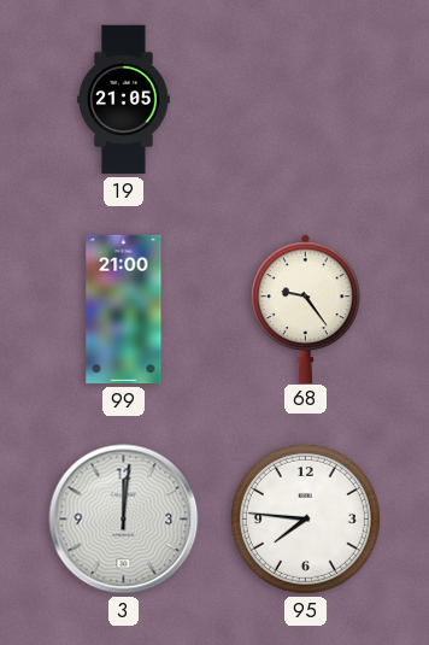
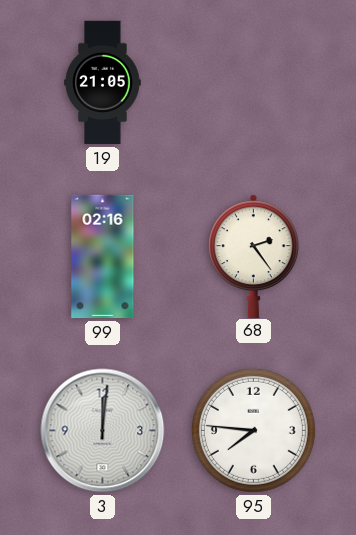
99: 21:00 -> 02:16
68: 9:24 -> 2:24
